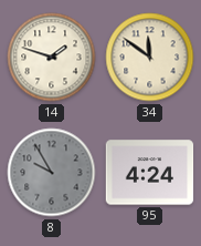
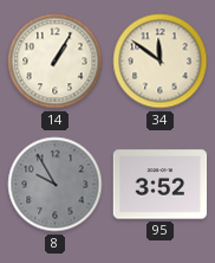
14: 1:48 -> 1:05
95: 4:24 -> 3:52
